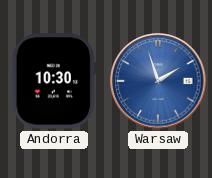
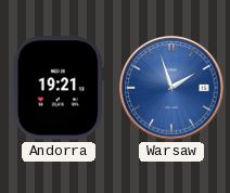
Andorra: 10:30 -> 19:21
